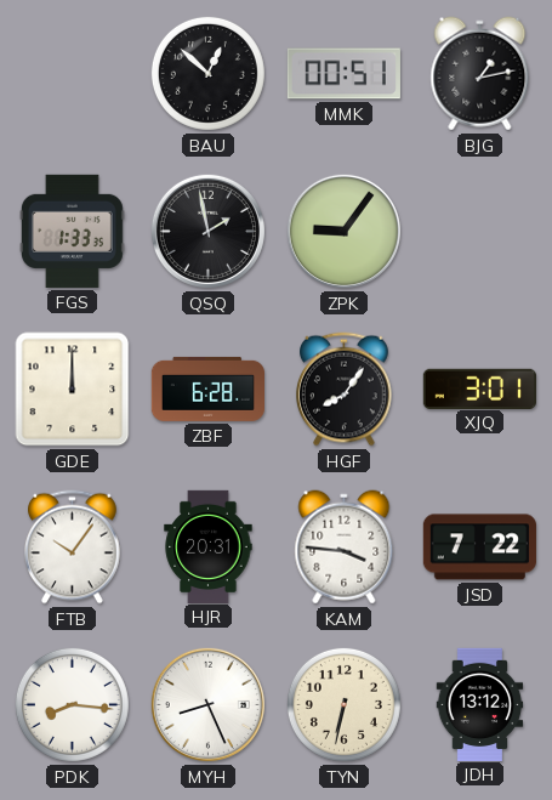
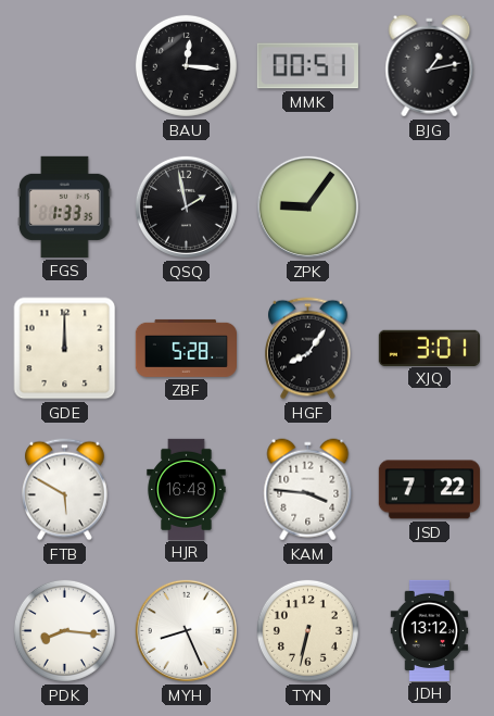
BAU: 12:52 -> 12:16
ZBF: 6:28 -> 5:28
FTB: 10:06 -> 5:50
HJR: 20:31 -> 16:48
